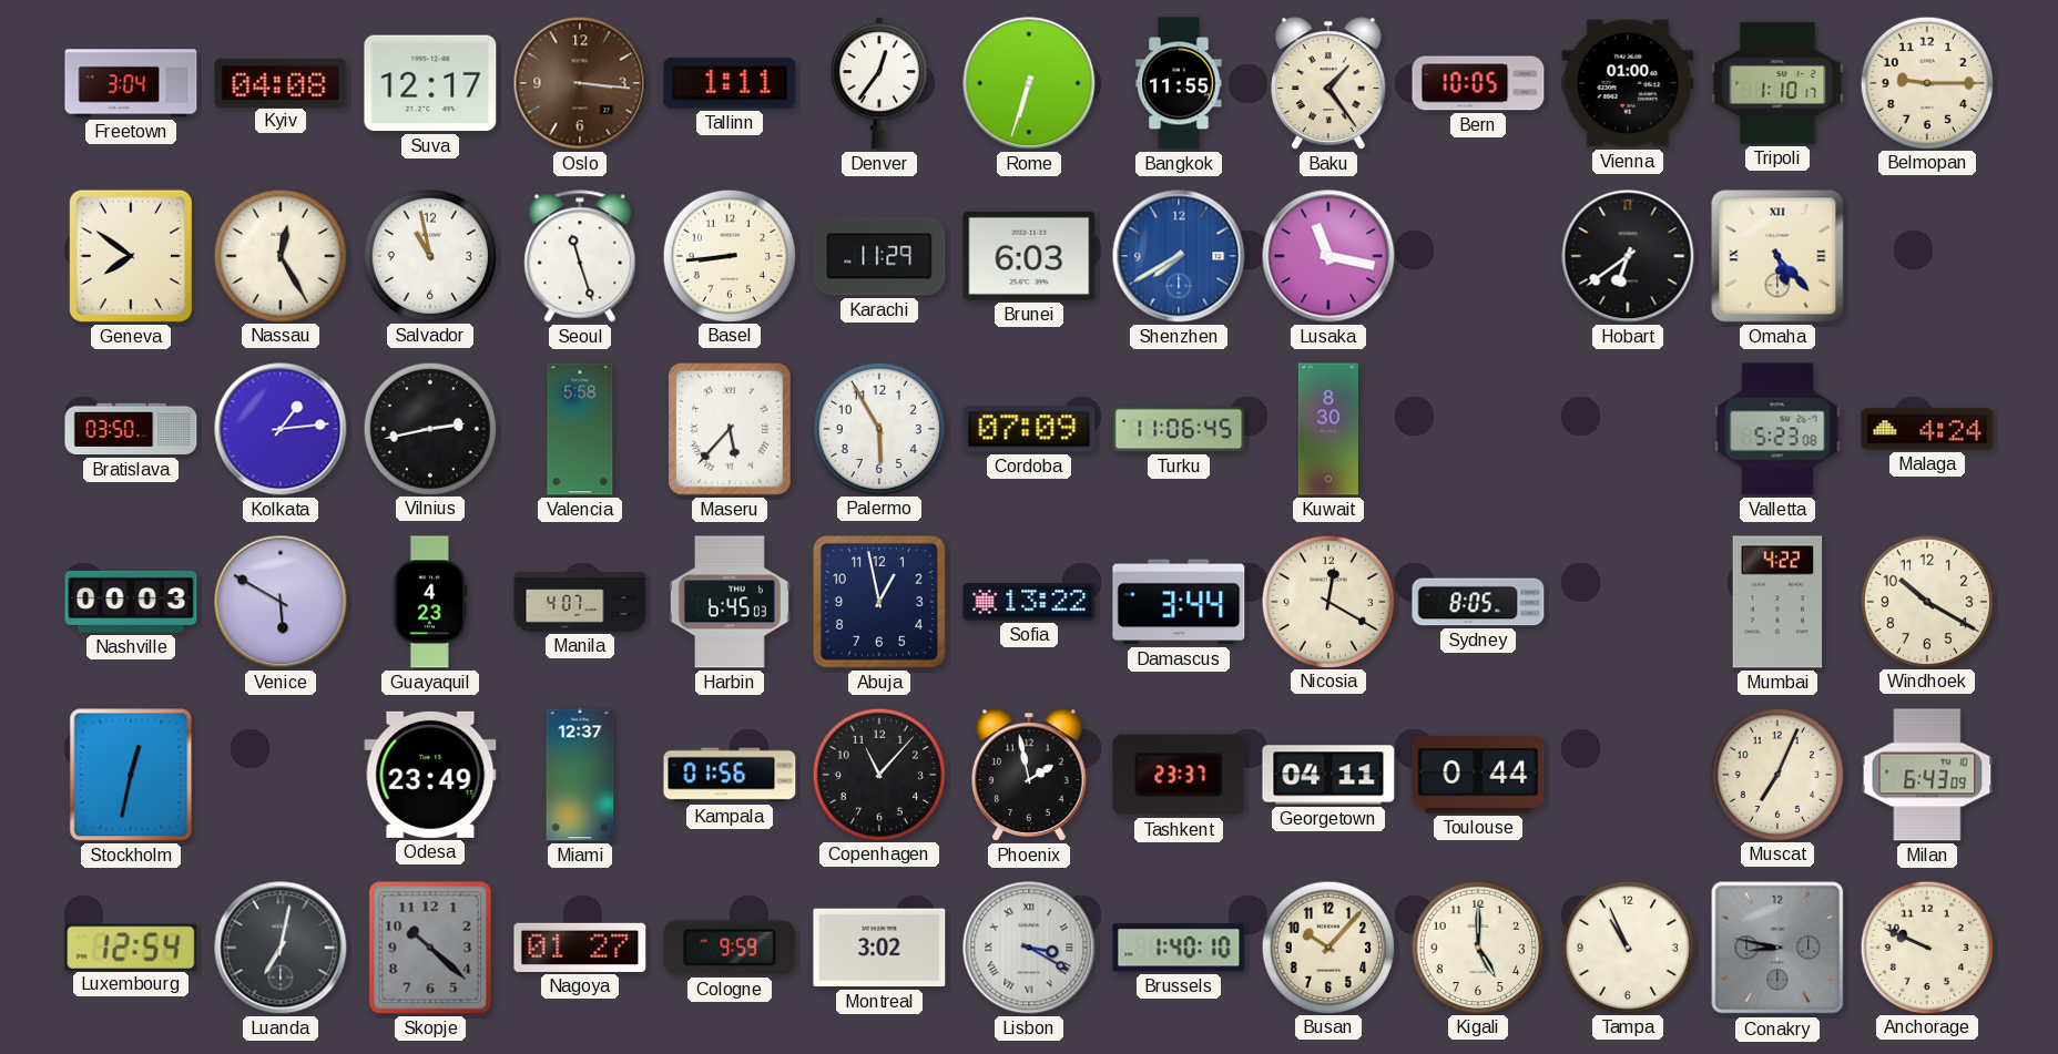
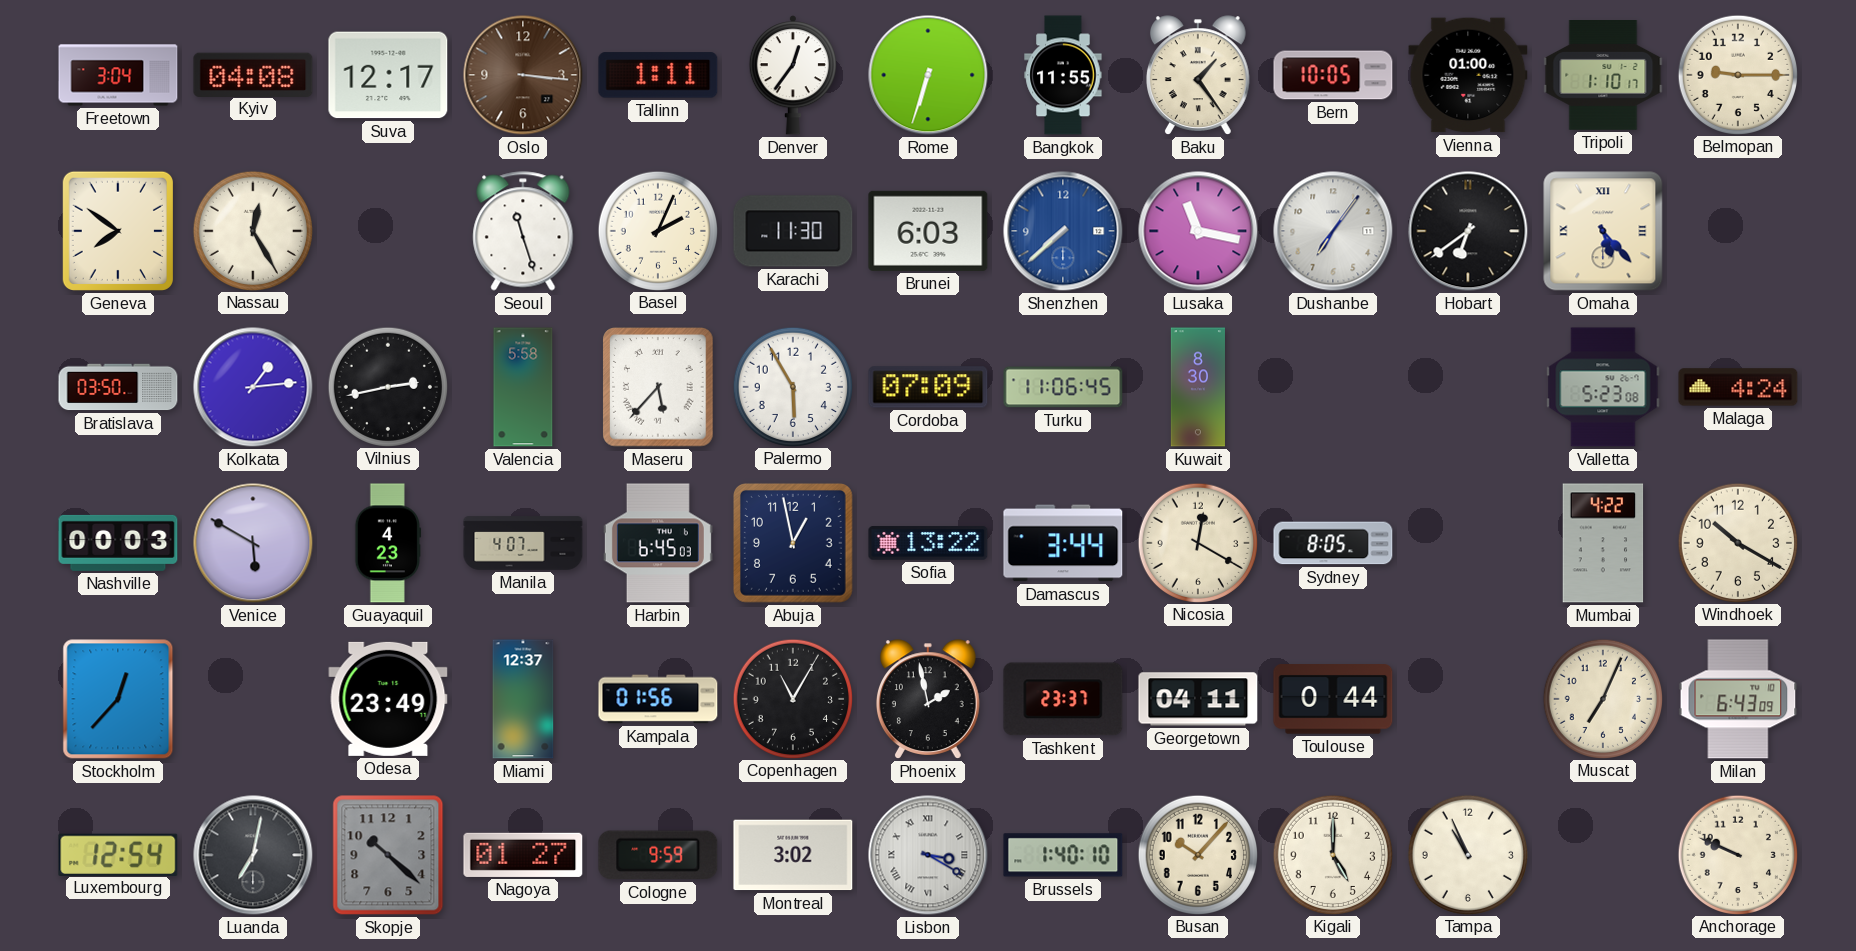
Salvador: 10:58 -> none
Basel: 8:44 -> 2:04
Karachi: 11:29 -> 11:30
Shenzhen: 7:40 -> 7:38
Dushanbe: none -> 7:06
Stockholm: 12:32 -> 12:37
Copenhagen: 11:07 -> 11:05
Conakry: 8:47 -> none
